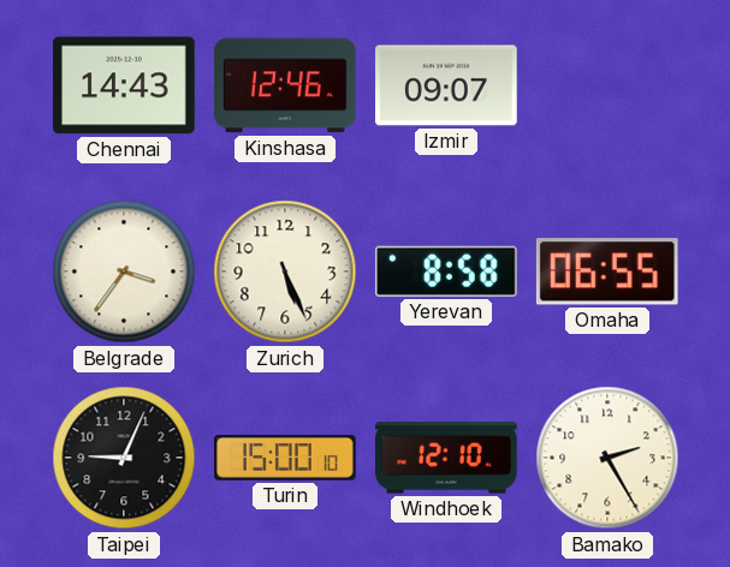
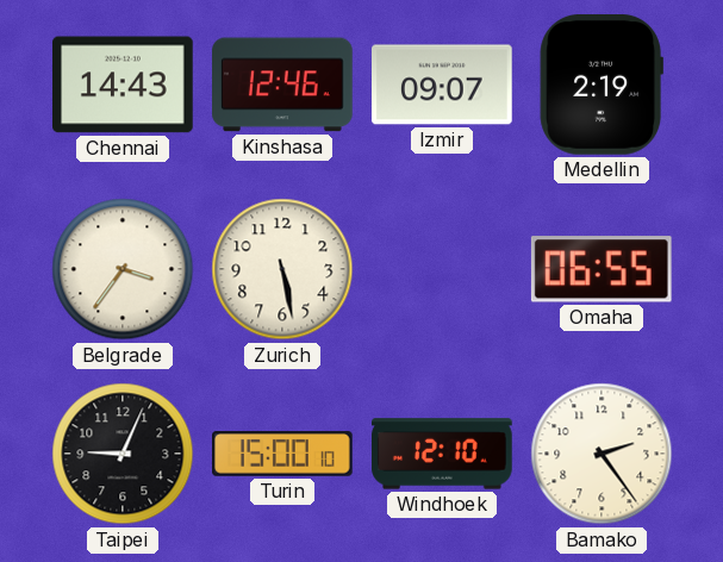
Medellin: none -> 2:19
Zurich: 5:26 -> 5:28
Yerevan: 8:58 -> none
Bamako: 2:25 -> 2:24
